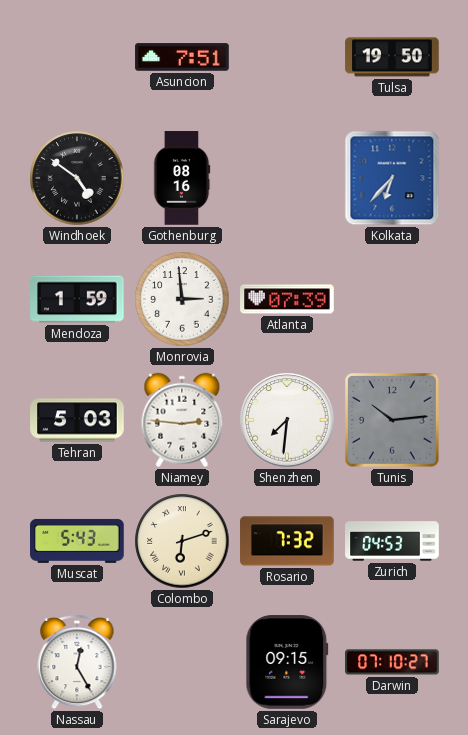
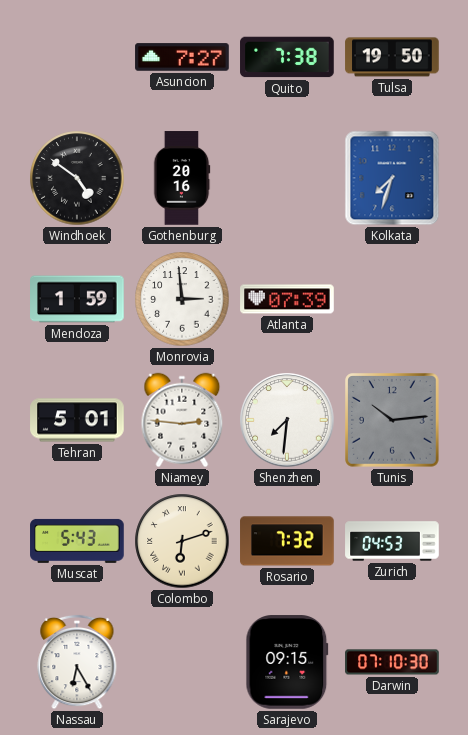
Asuncion: 7:51 -> 7:27
Quito: none -> 7:38
Gothenburg: 08:16 -> 20:16
Kolkata: 6:37 -> 7:33
Tehran: 5:03 -> 5:01
Nassau: 12:25 -> 6:25
Darwin: 07:10:27 -> 07:10:30
